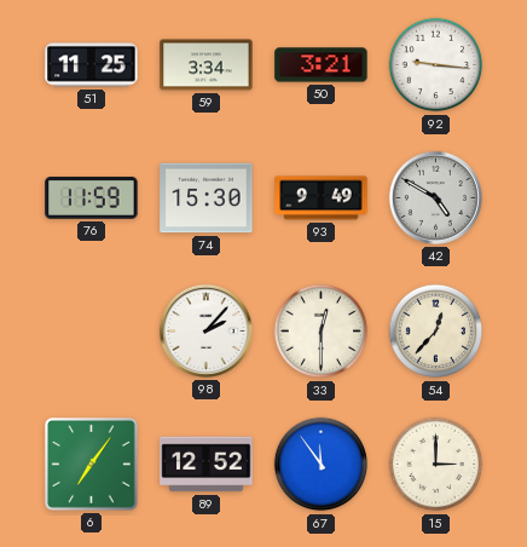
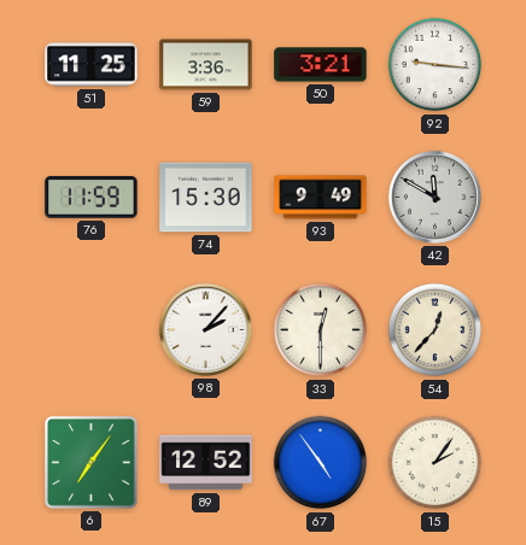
59: 3:34 -> 3:36
42: 4:50 -> 11:50
67: 11:54 -> 4:54
15: 3:00 -> 2:06
